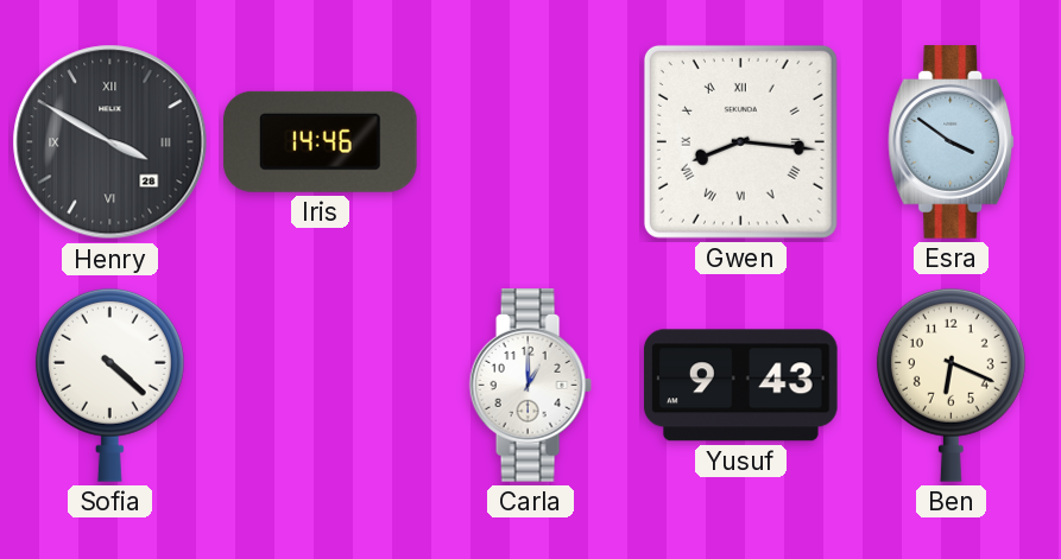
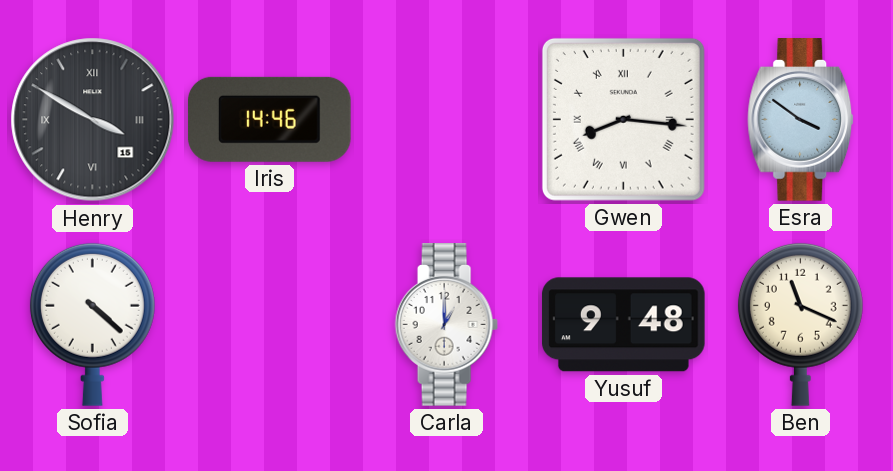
Henry date: 28 -> 15
Yusuf: 9:43 -> 9:48
Ben: 6:19 -> 11:19
